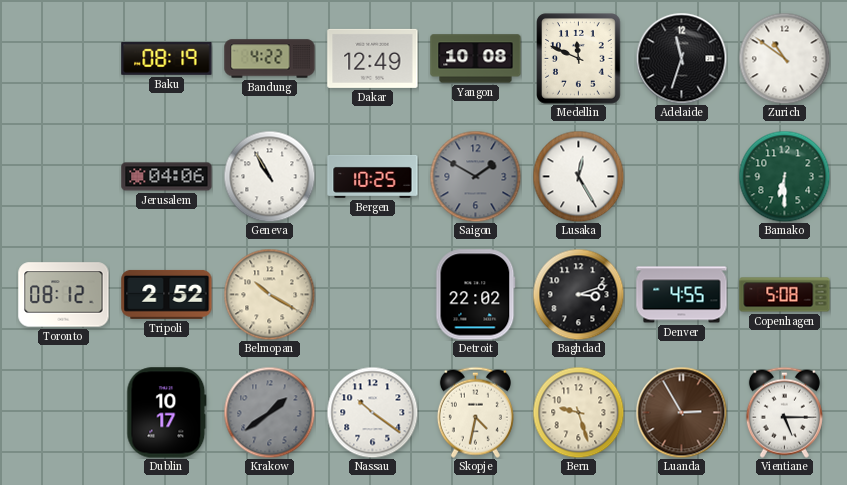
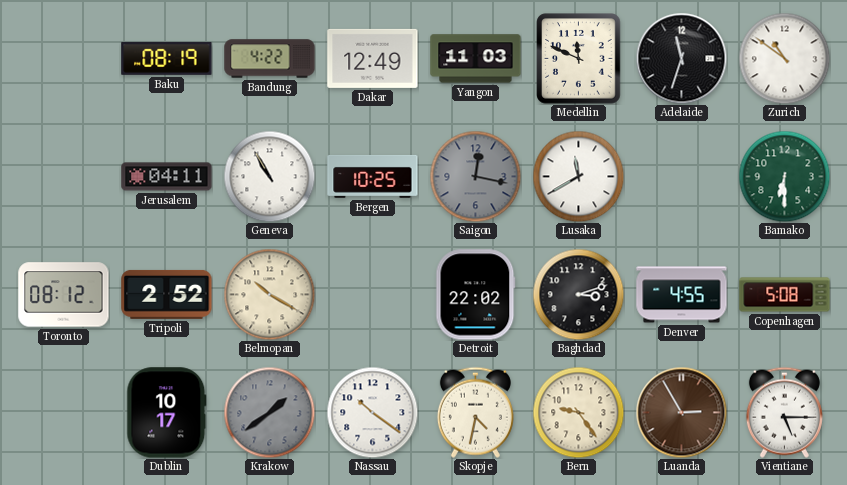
Yangon: 10:08 -> 11:03
Jerusalem: 04:06 -> 04:11
Saigon: 1:50 -> 12:17
Lusaka: 12:25 -> 11:40
Bern: 9:27 -> 9:24
